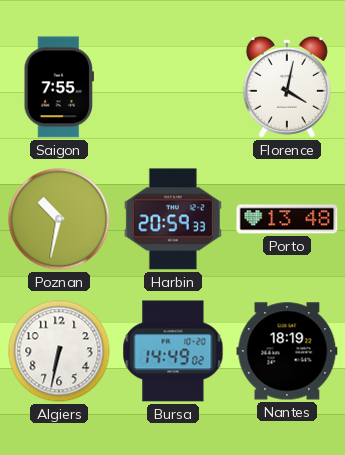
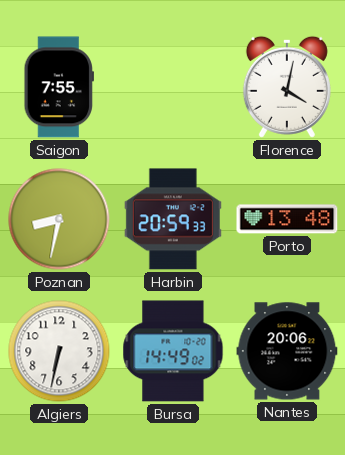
Poznan: 10:32 -> 8:32
Nantes: 18:19 -> 20:06
